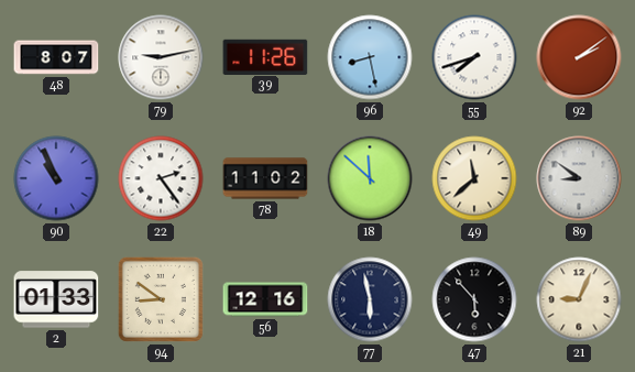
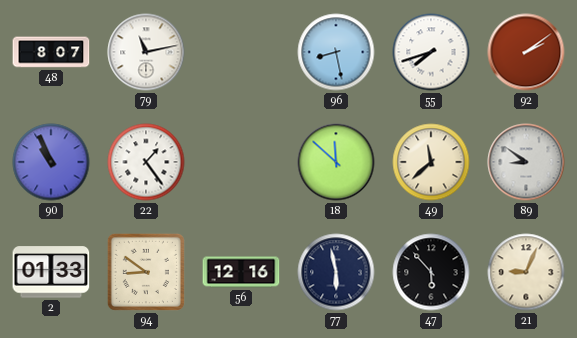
79: 9:13 -> 11:13
39: 11:26 -> none
22: 2:24 -> 1:24
78: 11:02 -> none
